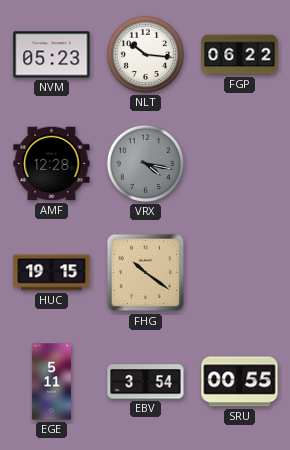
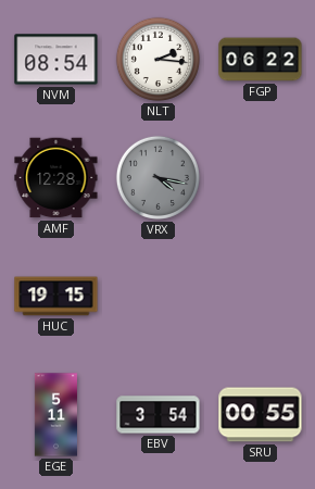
NVM: 05:23 -> 08:54
NLT: 10:16 -> 2:16
FHG: 10:21 -> none
